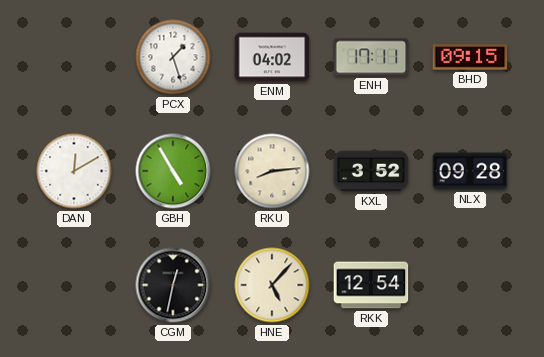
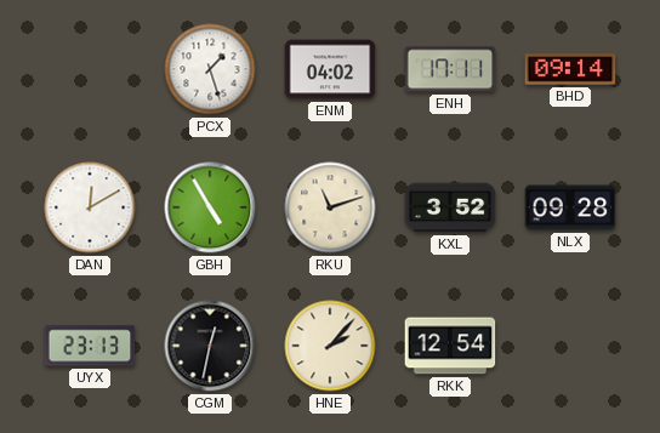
BHD: 09:15 -> 09:14
RKU: 8:14 -> 11:12
UYX: none -> 23:13
HNE: 5:07 -> 2:07
